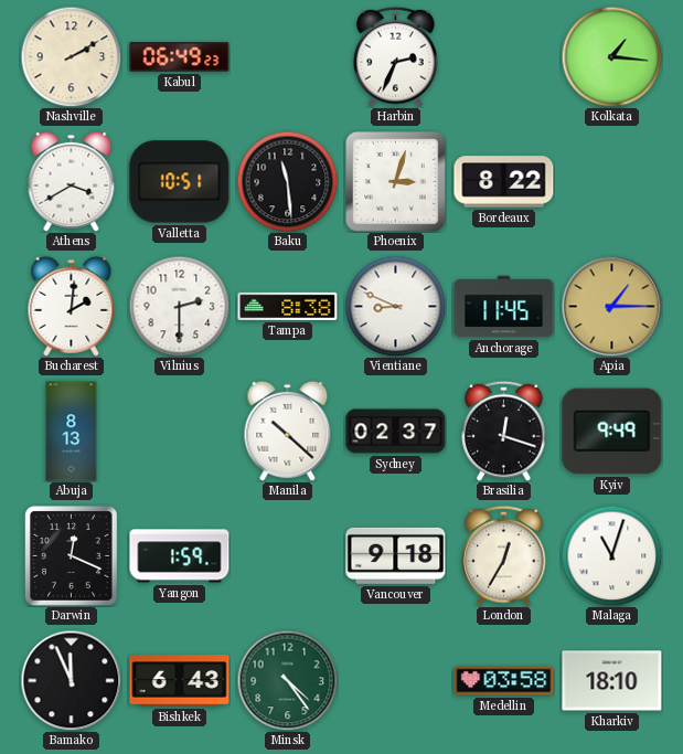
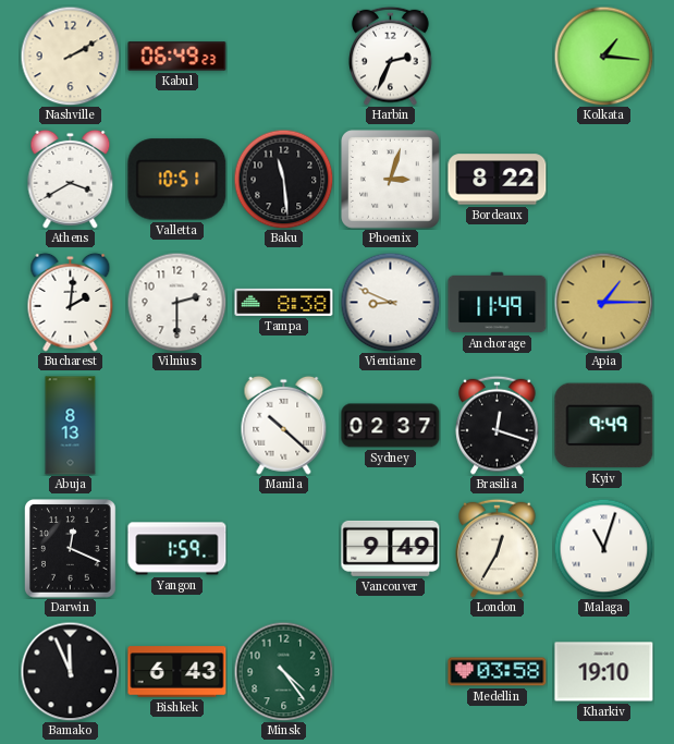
Anchorage: 11:45 -> 11:49
Vancouver: 9:18 -> 9:49
Kharkiv: 18:10 -> 19:10
